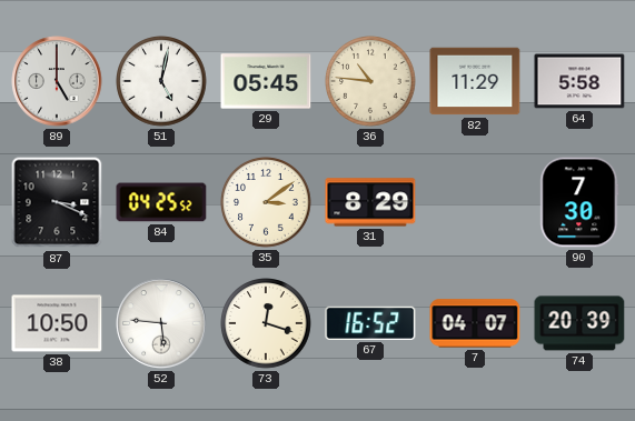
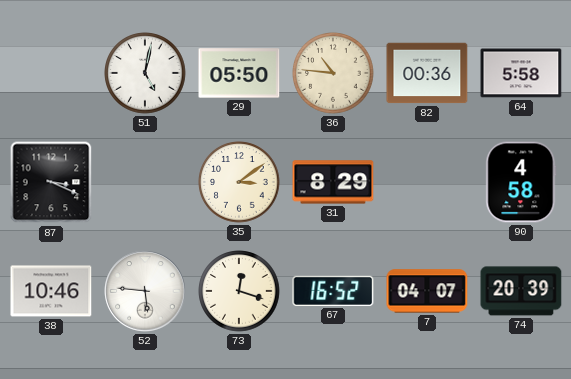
89: 5:00 -> none
29: 05:45 -> 05:50
82: 11:29 -> 00:36
84: 04:25 -> none
90: 7:30 -> 4:58
38: 10:50 -> 10:46
